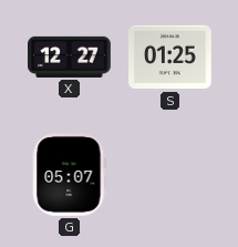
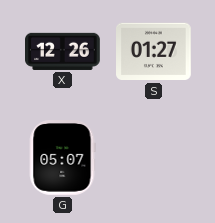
X: 12:27 -> 12:26
S: 01:25 -> 01:27
